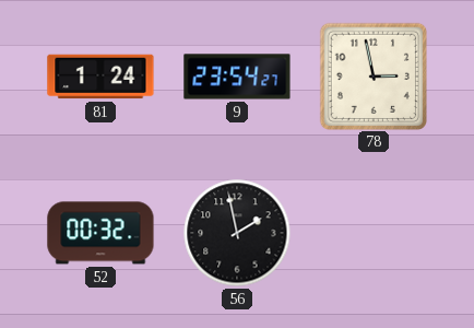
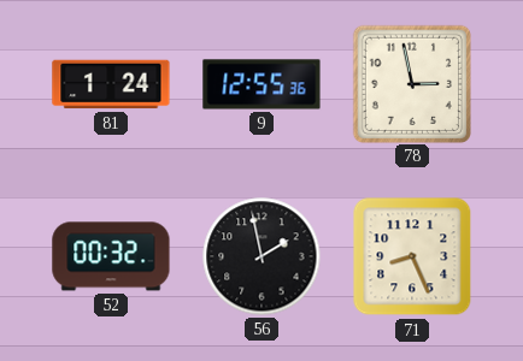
9: 23:54 -> 12:55
71: none -> 8:26
